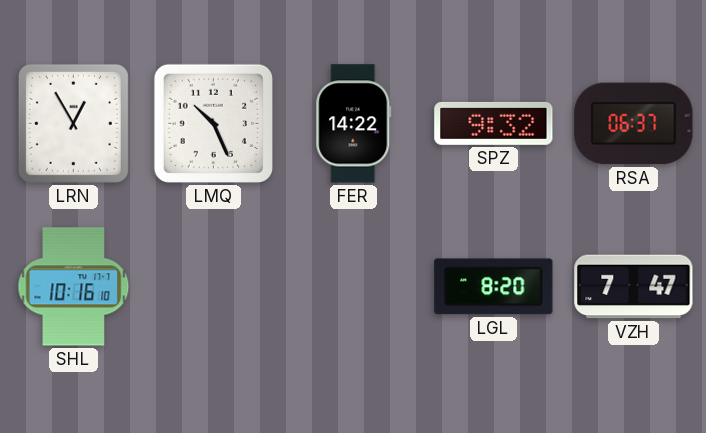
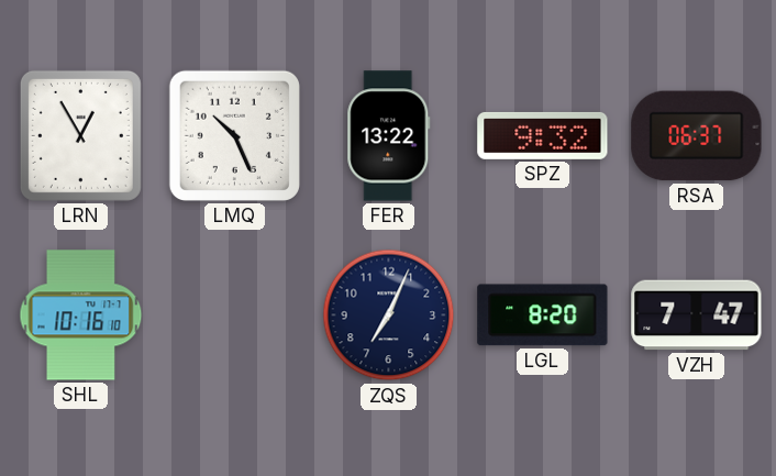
FER: 14:22 -> 13:22
ZQS: none -> 7:04
